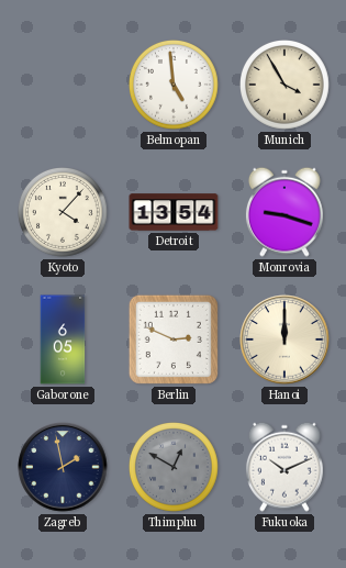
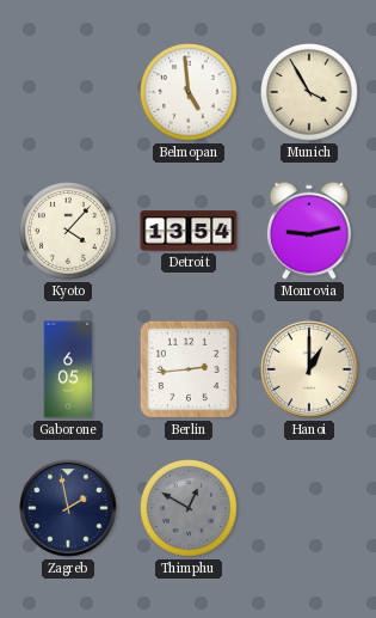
Monrovia: 9:18 -> 9:13
Berlin: 2:49 -> 2:44
Hanoi: 12:00 -> 1:00
Fukuoka: 10:11 -> none
